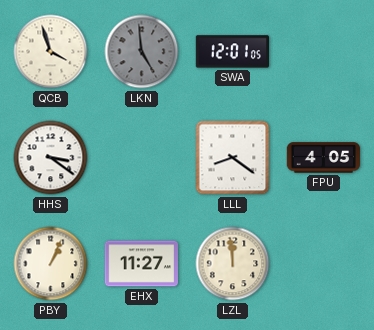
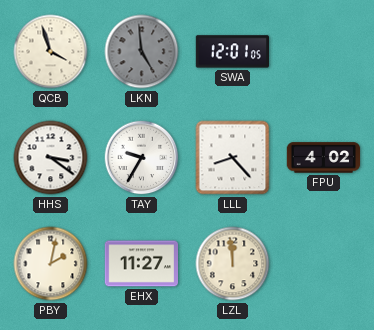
TAY: none -> 9:35
LLL: 8:21 -> 8:23
FPU: 4:05 -> 4:02
PBY: 1:04 -> 2:02
